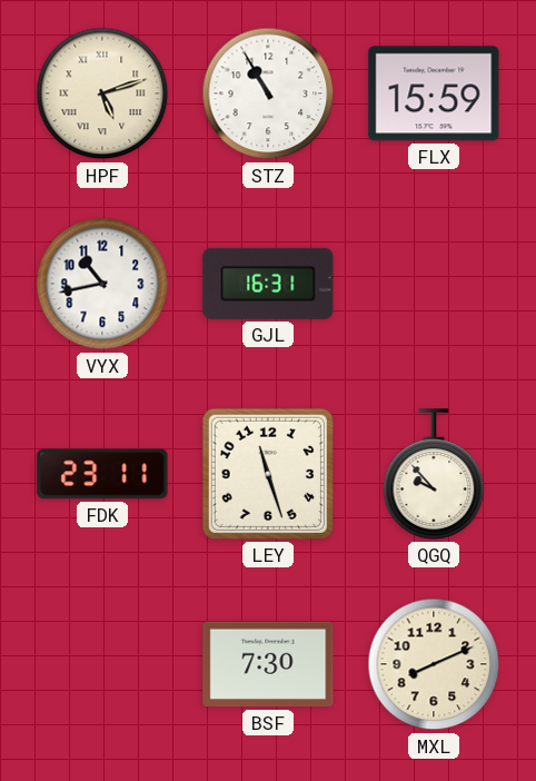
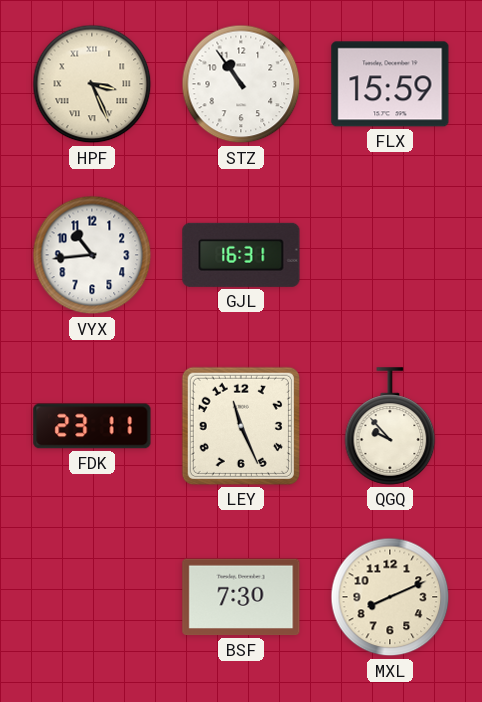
HPF: 5:12 -> 3:26
STZ: 10:55 -> 10:54
VYX: 10:43 -> 10:44
LEY: 11:27 -> 11:26
